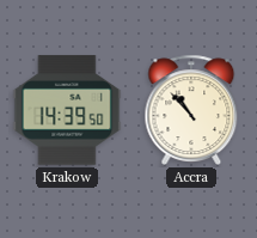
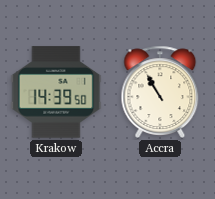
Accra: 10:53 -> 10:55
